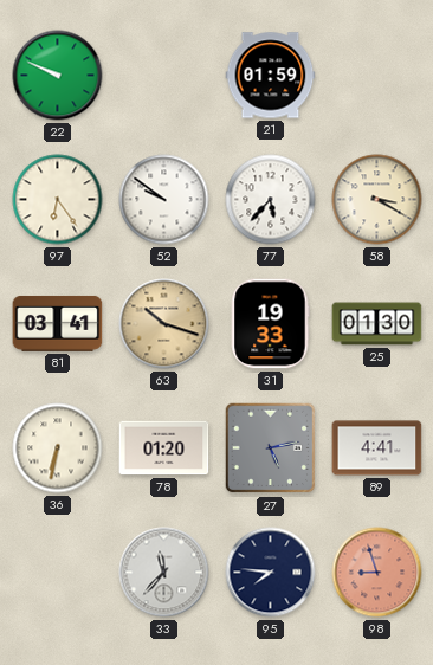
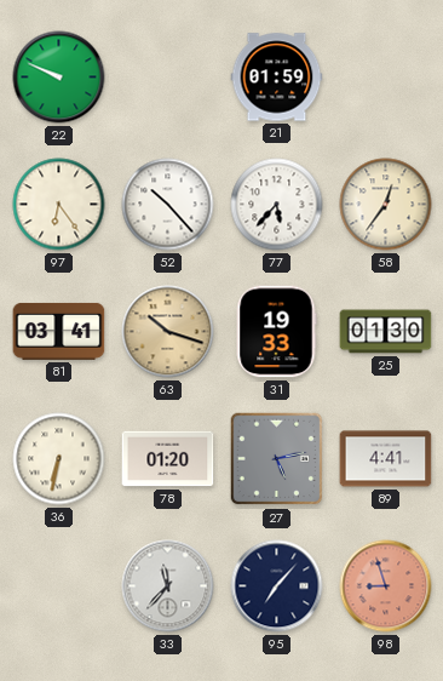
52: 9:51 -> 10:23
58: 3:20 -> 12:36
95: 7:46 -> 7:07
